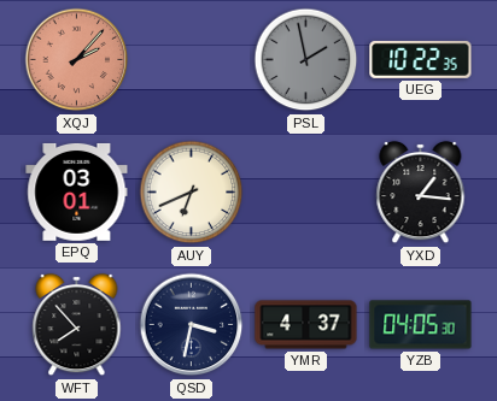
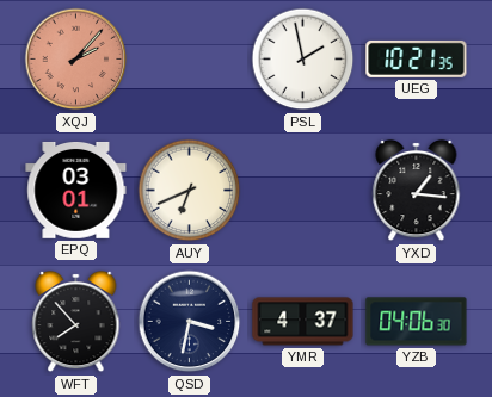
PSL dial: grey -> white
UEG: 10:22 -> 10:21
YZB: 04:05 -> 04:06
